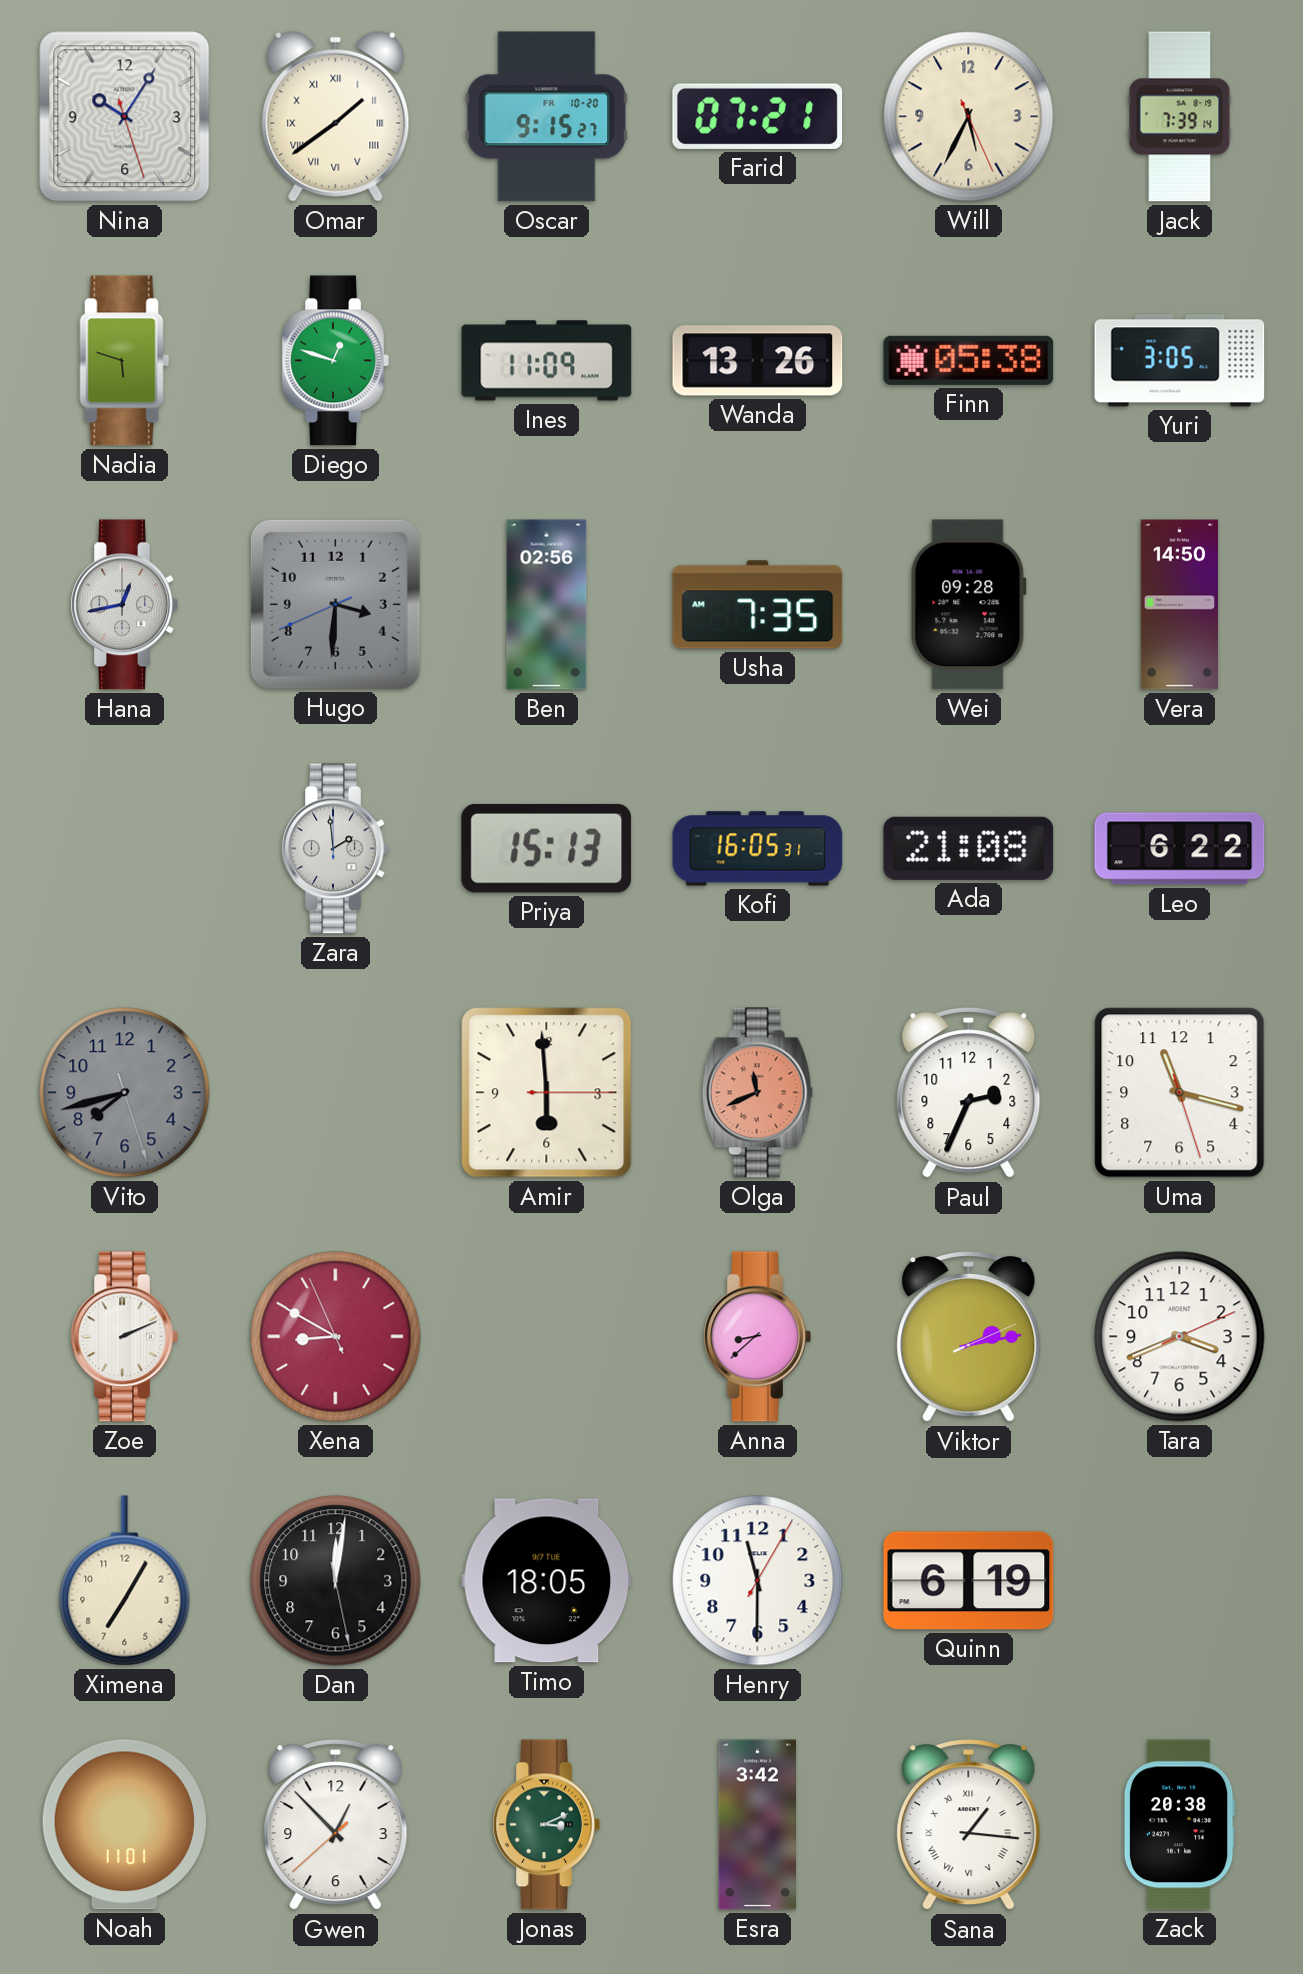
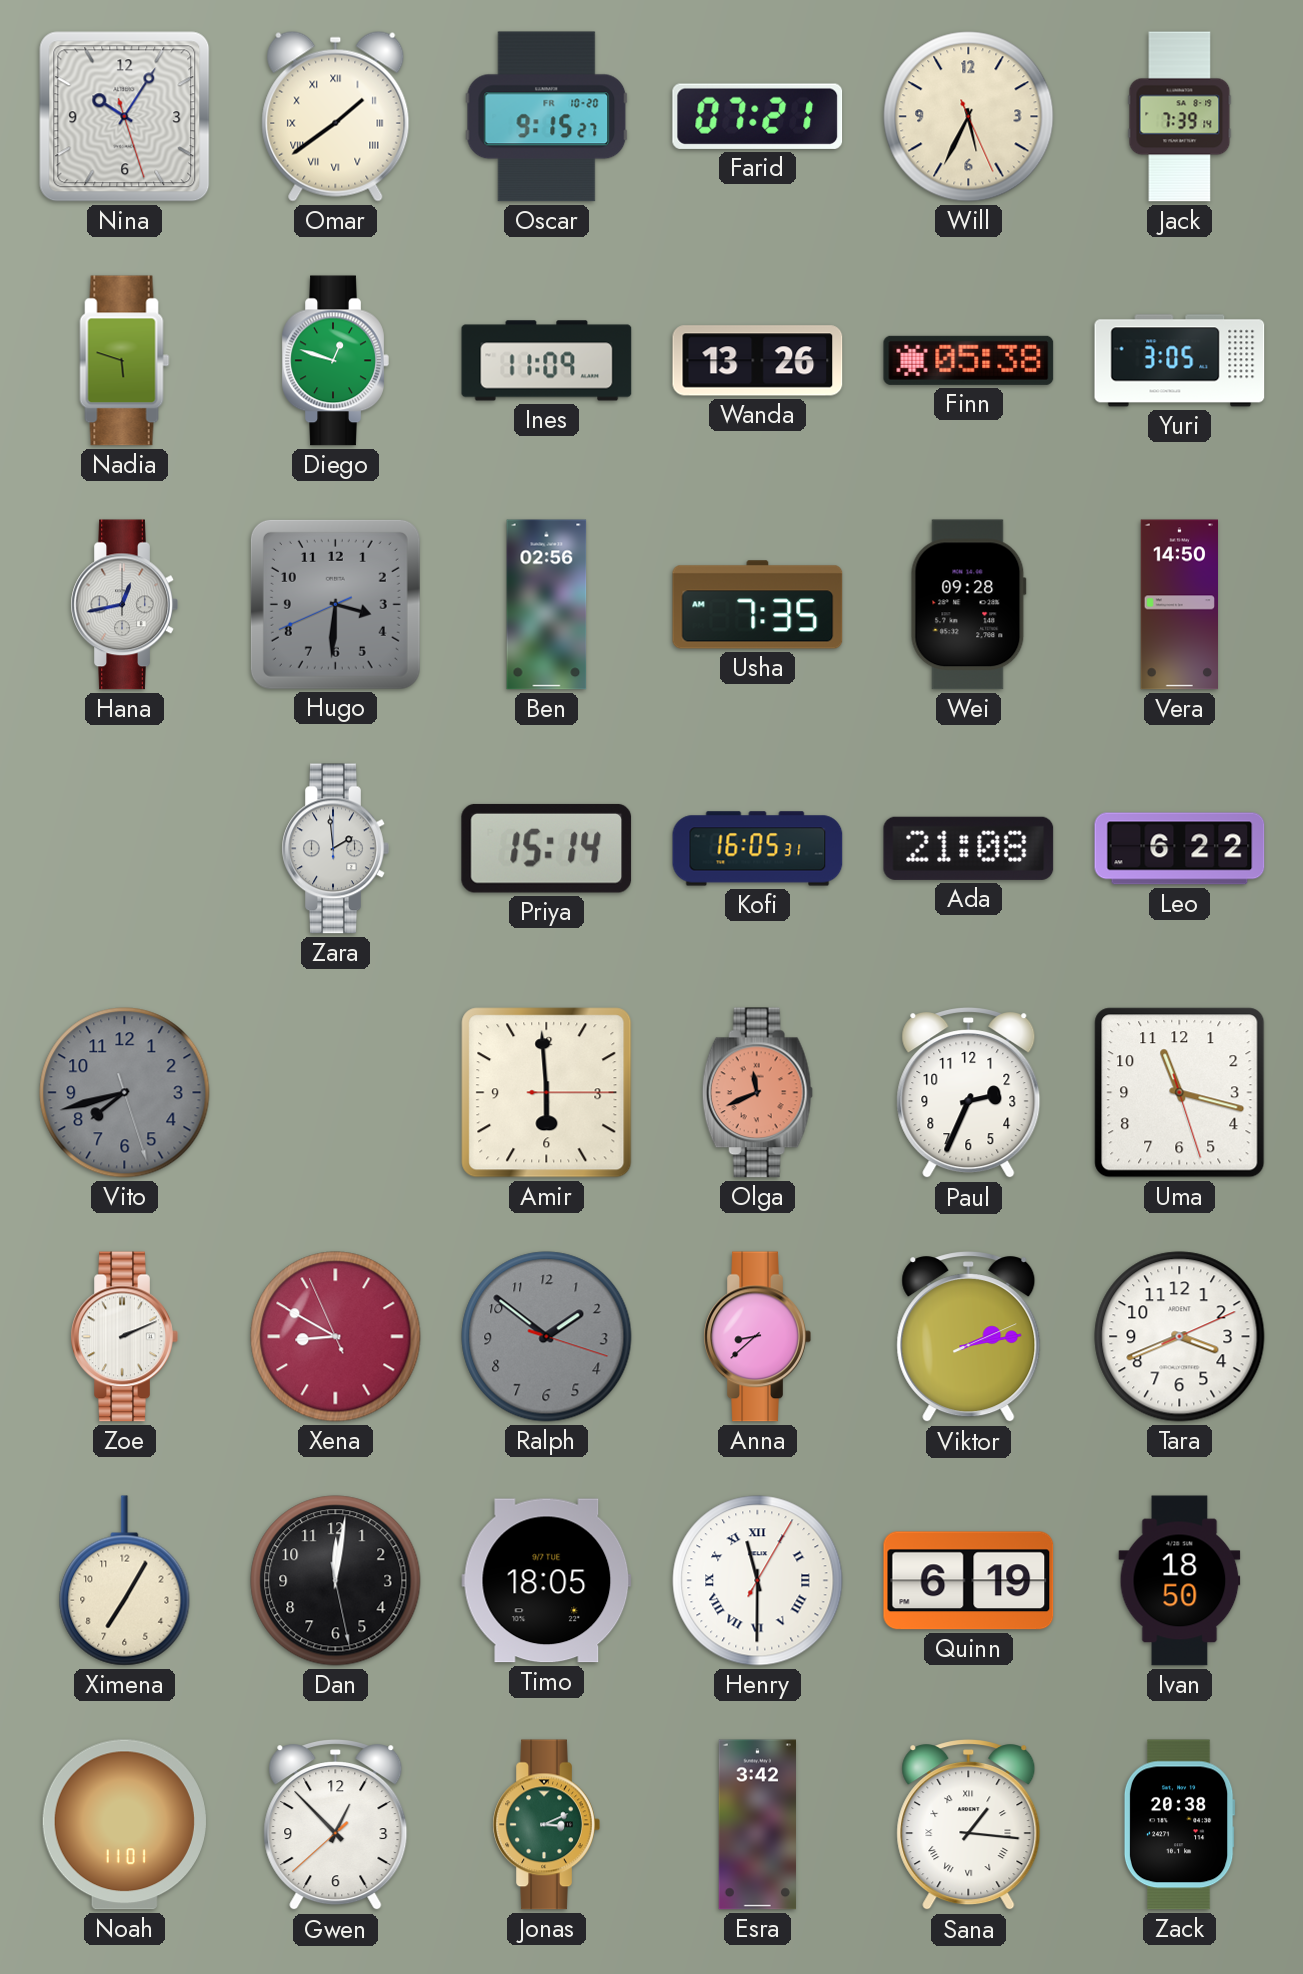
Priya: 15:13 -> 15:14
Ralph: none -> 1:51
Henry numerals: Arabic -> Roman
Ivan: none -> 18:50
